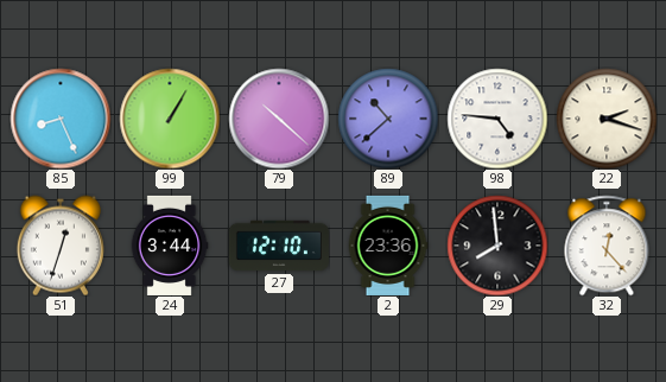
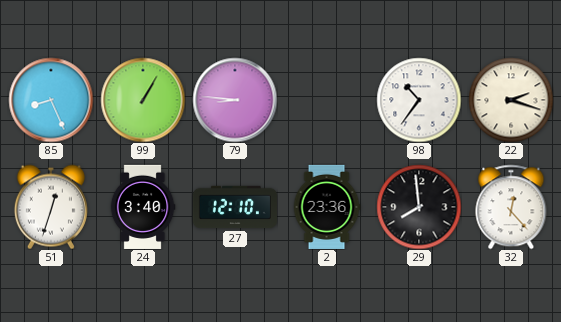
79: 10:22 -> 8:46
89: 10:38 -> none
98: 4:46 -> 10:36
24: 3:44 -> 3:40
